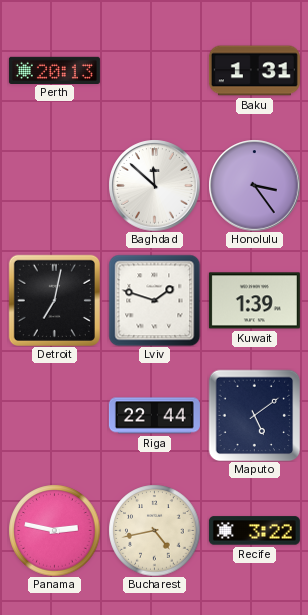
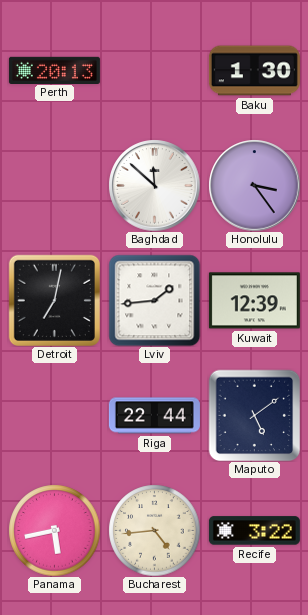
Baku: 1:31 -> 1:30
Lviv: 1:48 -> 1:44
Kuwait: 1:39 -> 12:39
Panama: 2:47 -> 5:43
Bucharest: 4:43 -> 4:44
